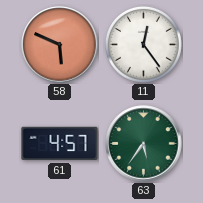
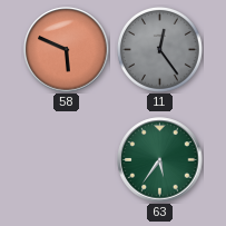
11 dial: white -> grey
61: 4:57 -> none
